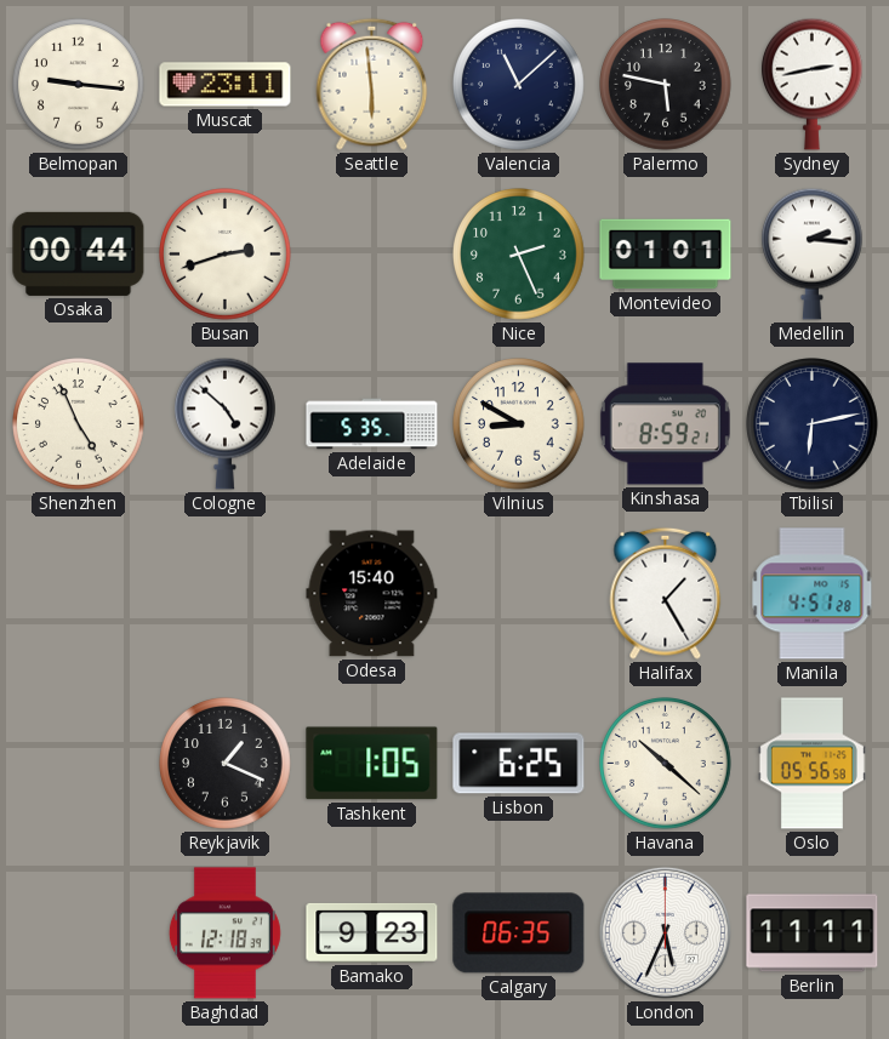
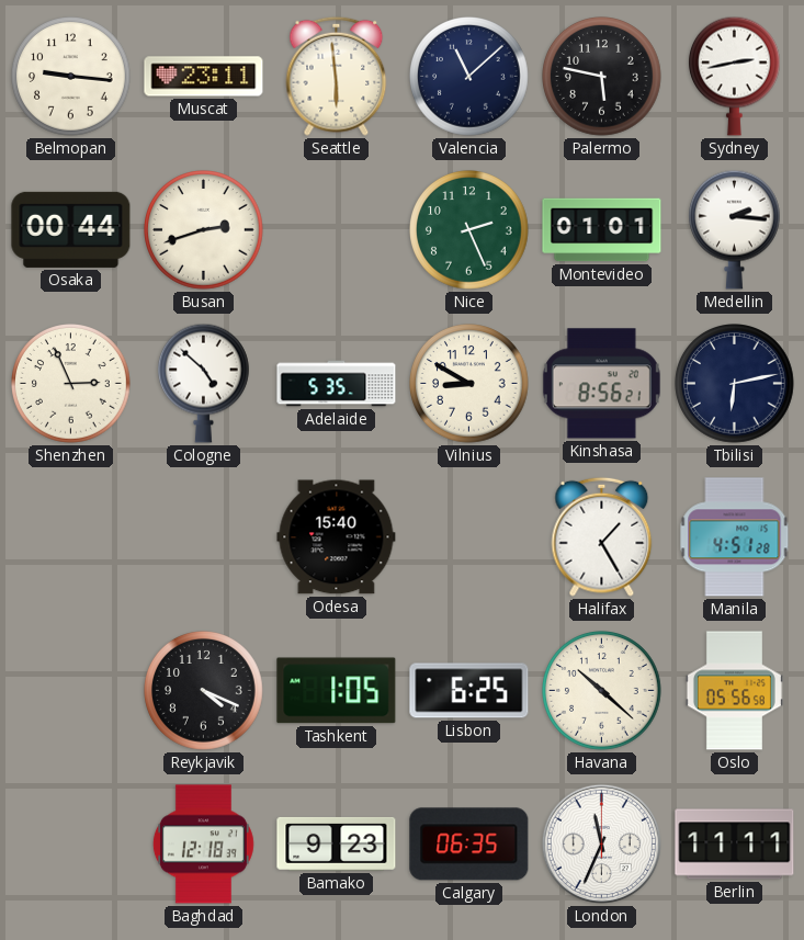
Shenzhen: 4:56 -> 2:56
Kinshasa: 8:59 -> 8:56
Reykjavik: 1:19 -> 4:19
London: 5:34 -> 11:34
